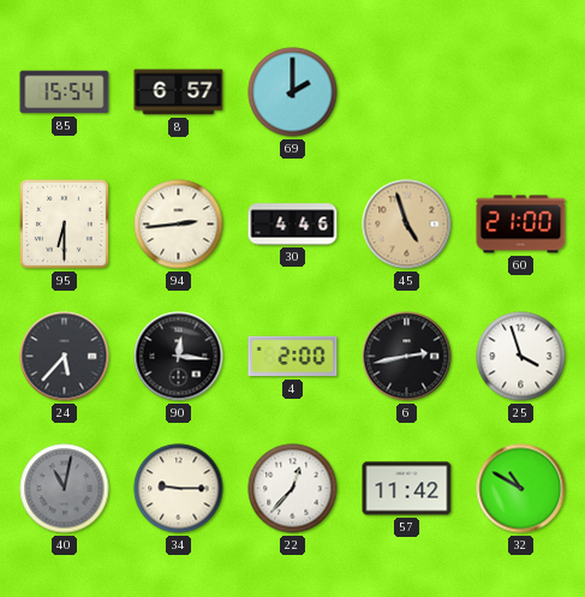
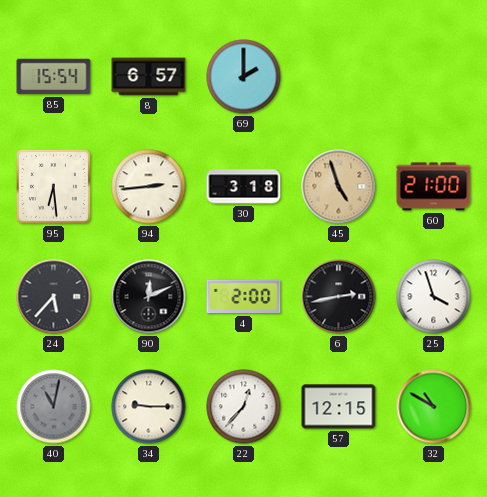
95: 6:30 -> 6:29
30: 4:46 -> 3:18
90: 12:16 -> 12:11
57: 11:42 -> 12:15
